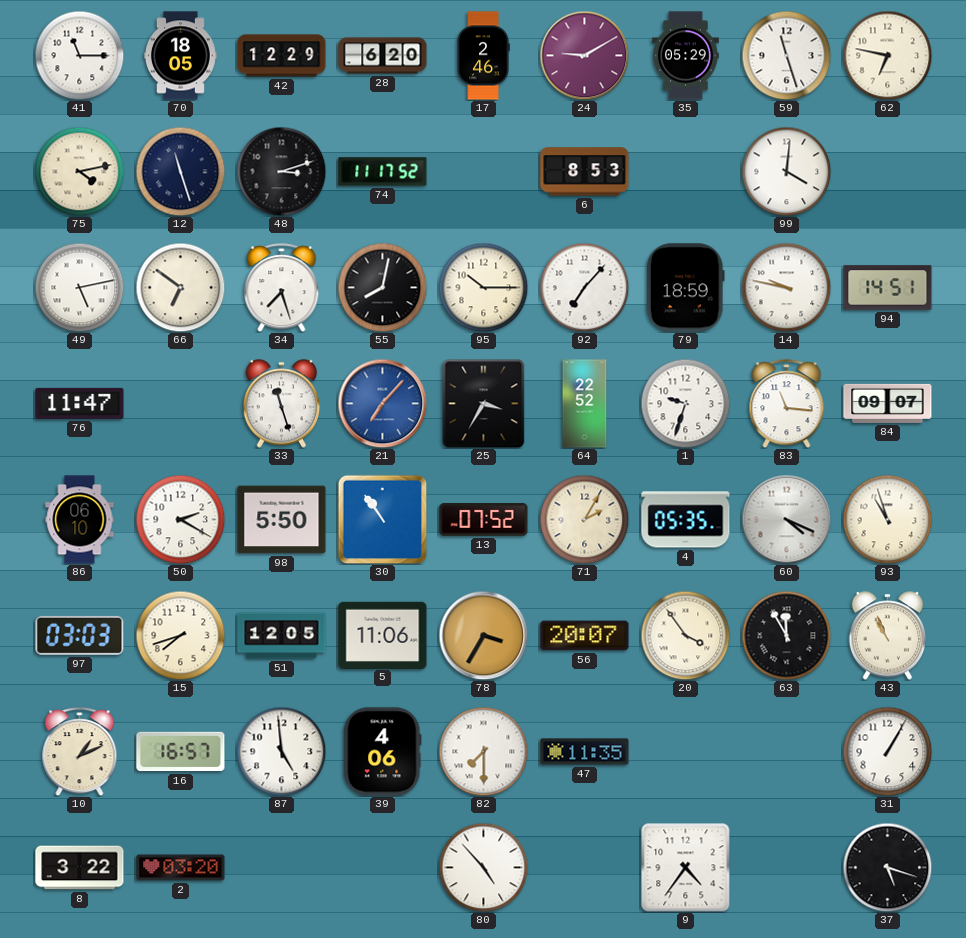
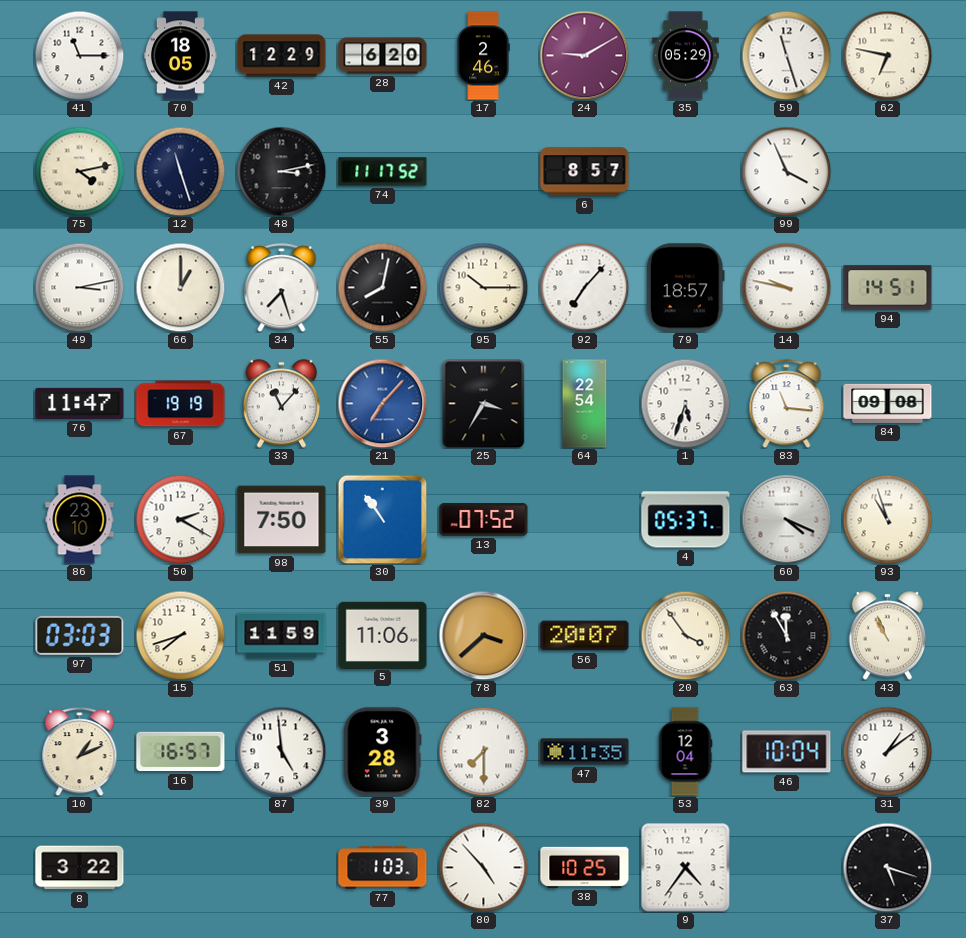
48: 3:12 -> 3:13
6: 8:53 -> 8:57
99: 4:01 -> 3:56
49: 5:13 -> 3:13
66: 6:51 -> 1:00
79: 18:59 -> 18:57
67: none -> 19:19
33: 11:27 -> 11:07
64: 22:52 -> 22:54
1: 9:33 -> 5:33
84: 09:07 -> 09:08
86: 06:10 -> 23:10
98: 5:50 -> 7:50
71: 2:05 -> none
4: 05:35 -> 05:37
51: 12:05 -> 11:59
78: 3:35 -> 3:38
39: 4:06 -> 3:28
53: none -> 12:04
46: none -> 10:04
31: 1:05 -> 1:09
2: 03:20 -> none
77: none -> 1:03
38: none -> 10:25
